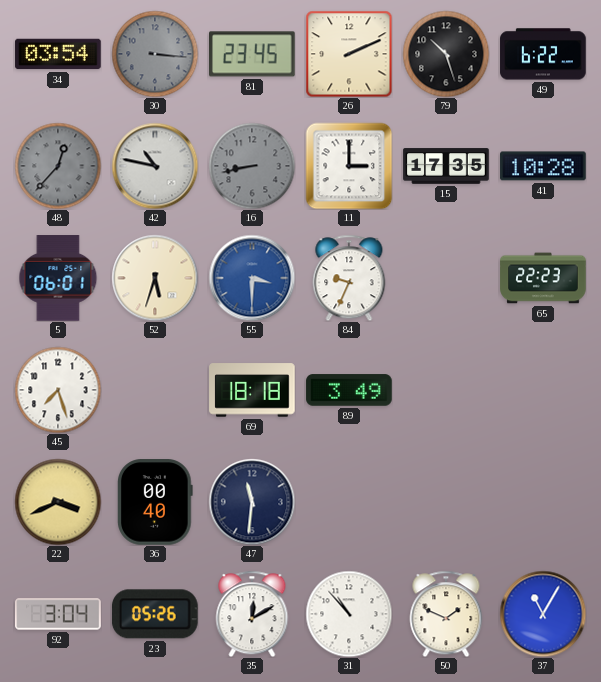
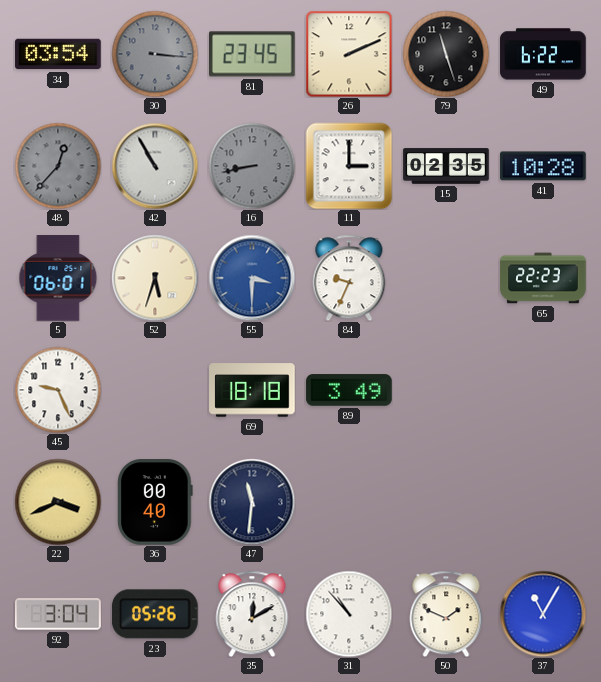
79: 10:27 -> 11:27
42: 10:47 -> 10:55
15: 17:35 -> 02:35
45: 7:27 -> 9:26
